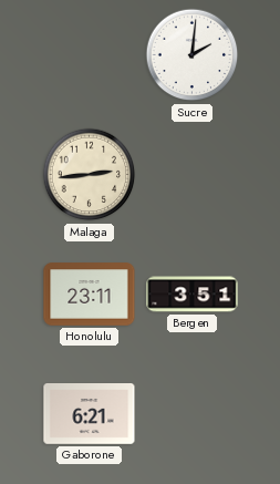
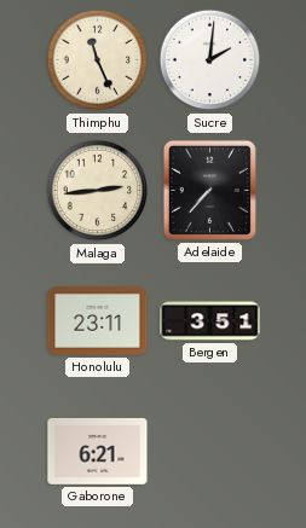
Thimphu: none -> 11:26
Adelaide: none -> 7:37
